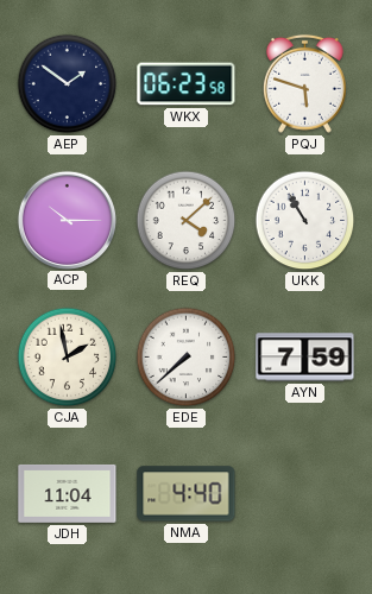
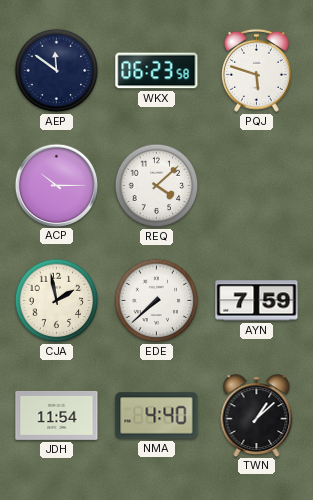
AEP: 1:51 -> 11:51
UKK: 10:55 -> none
JDH: 11:04 -> 11:54
TWN: none -> 1:08
